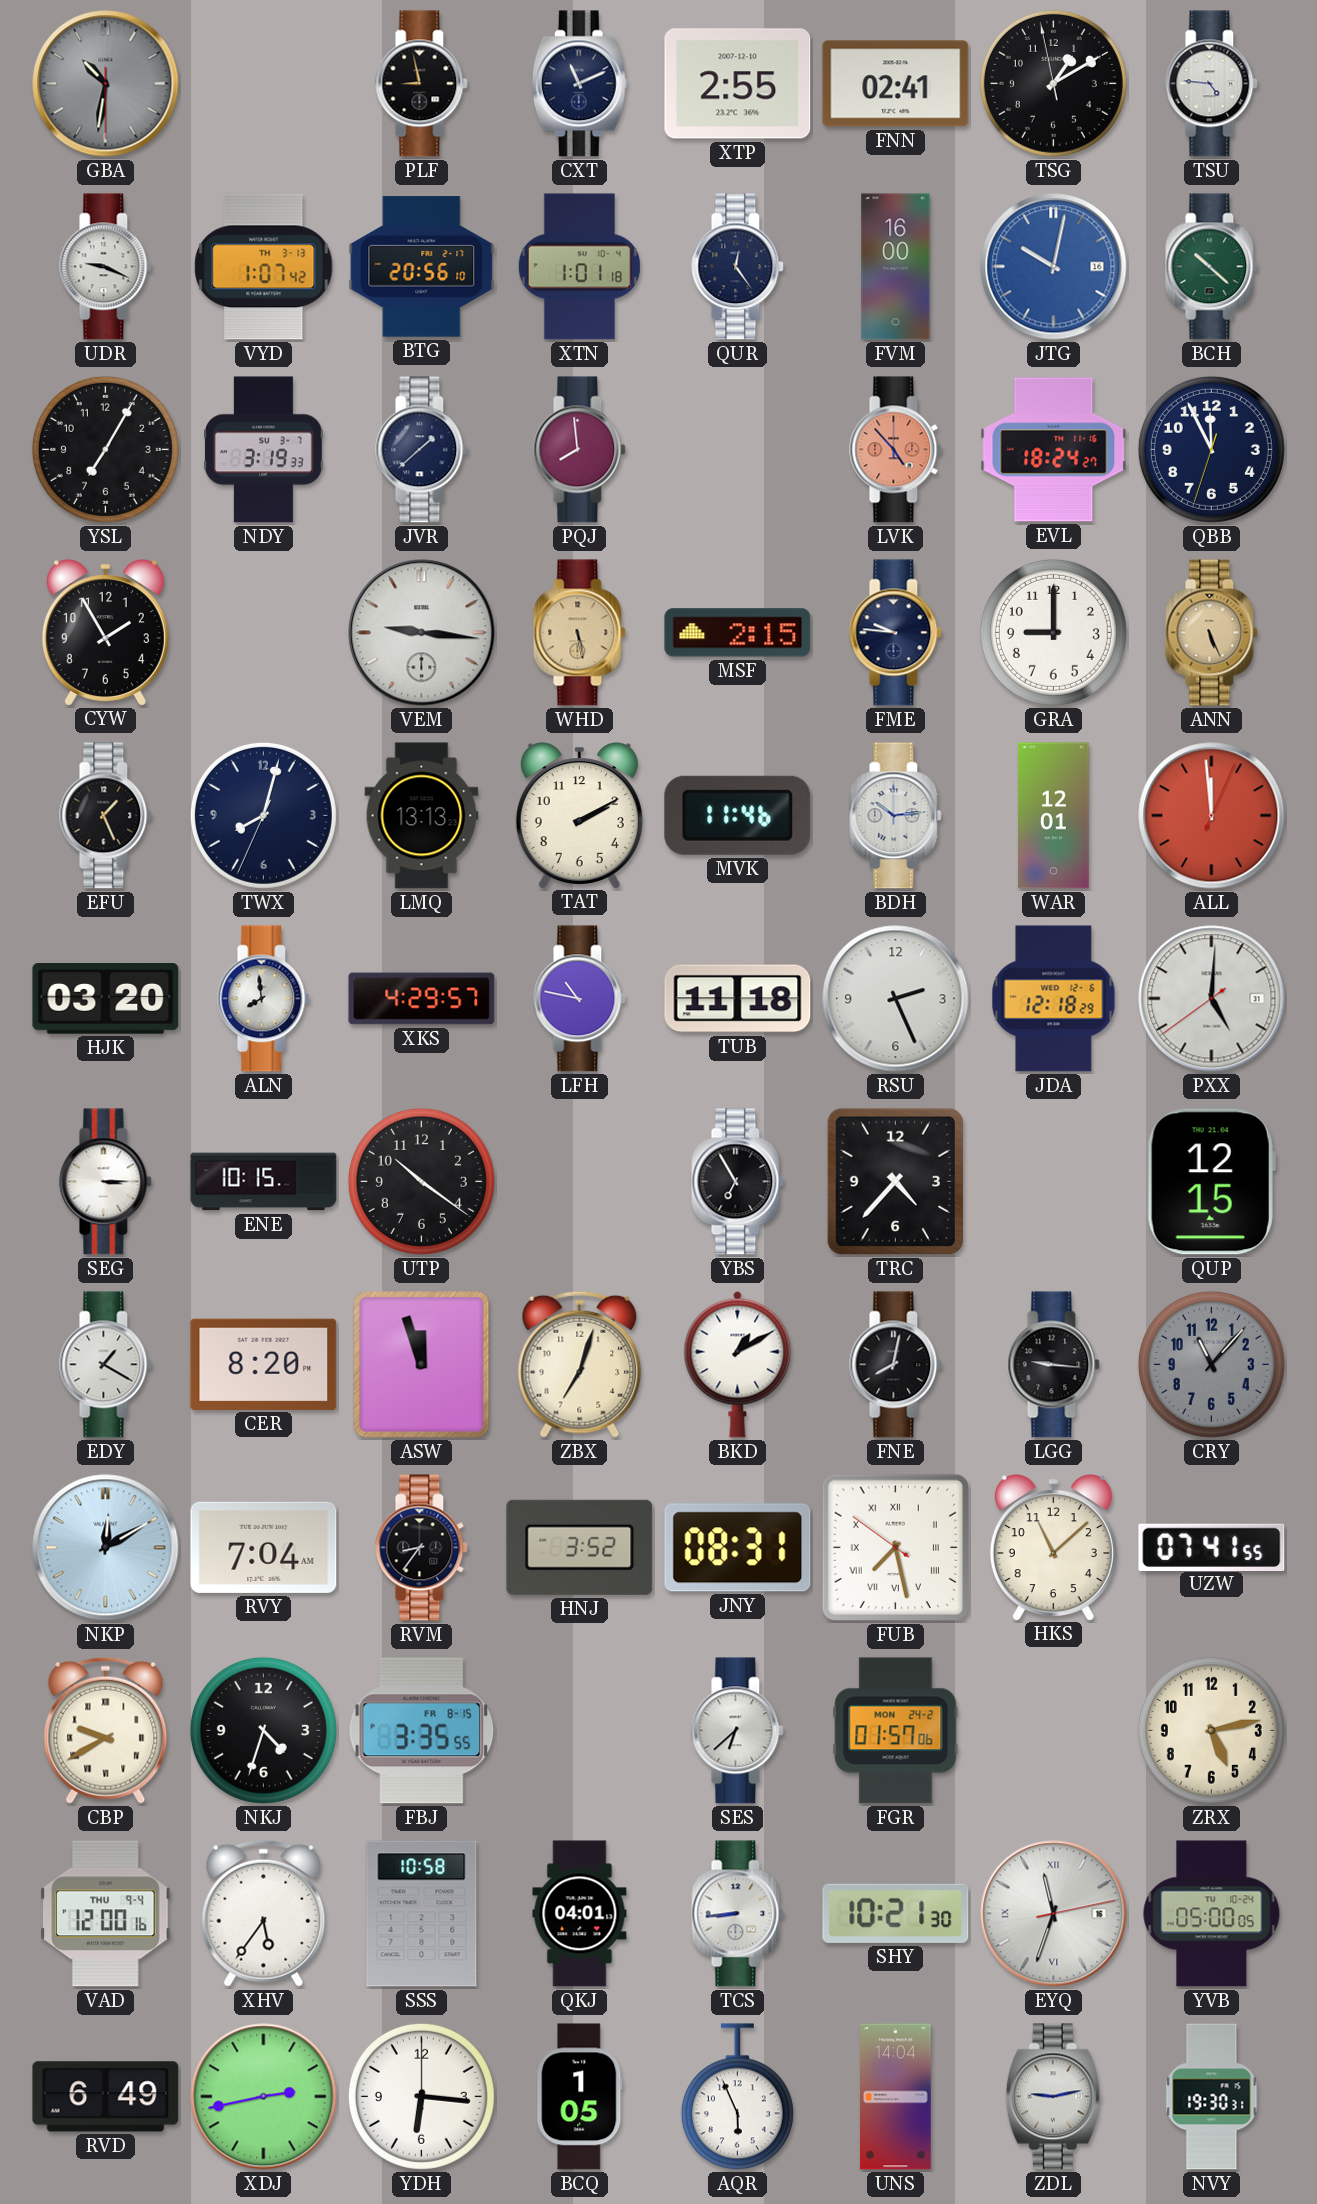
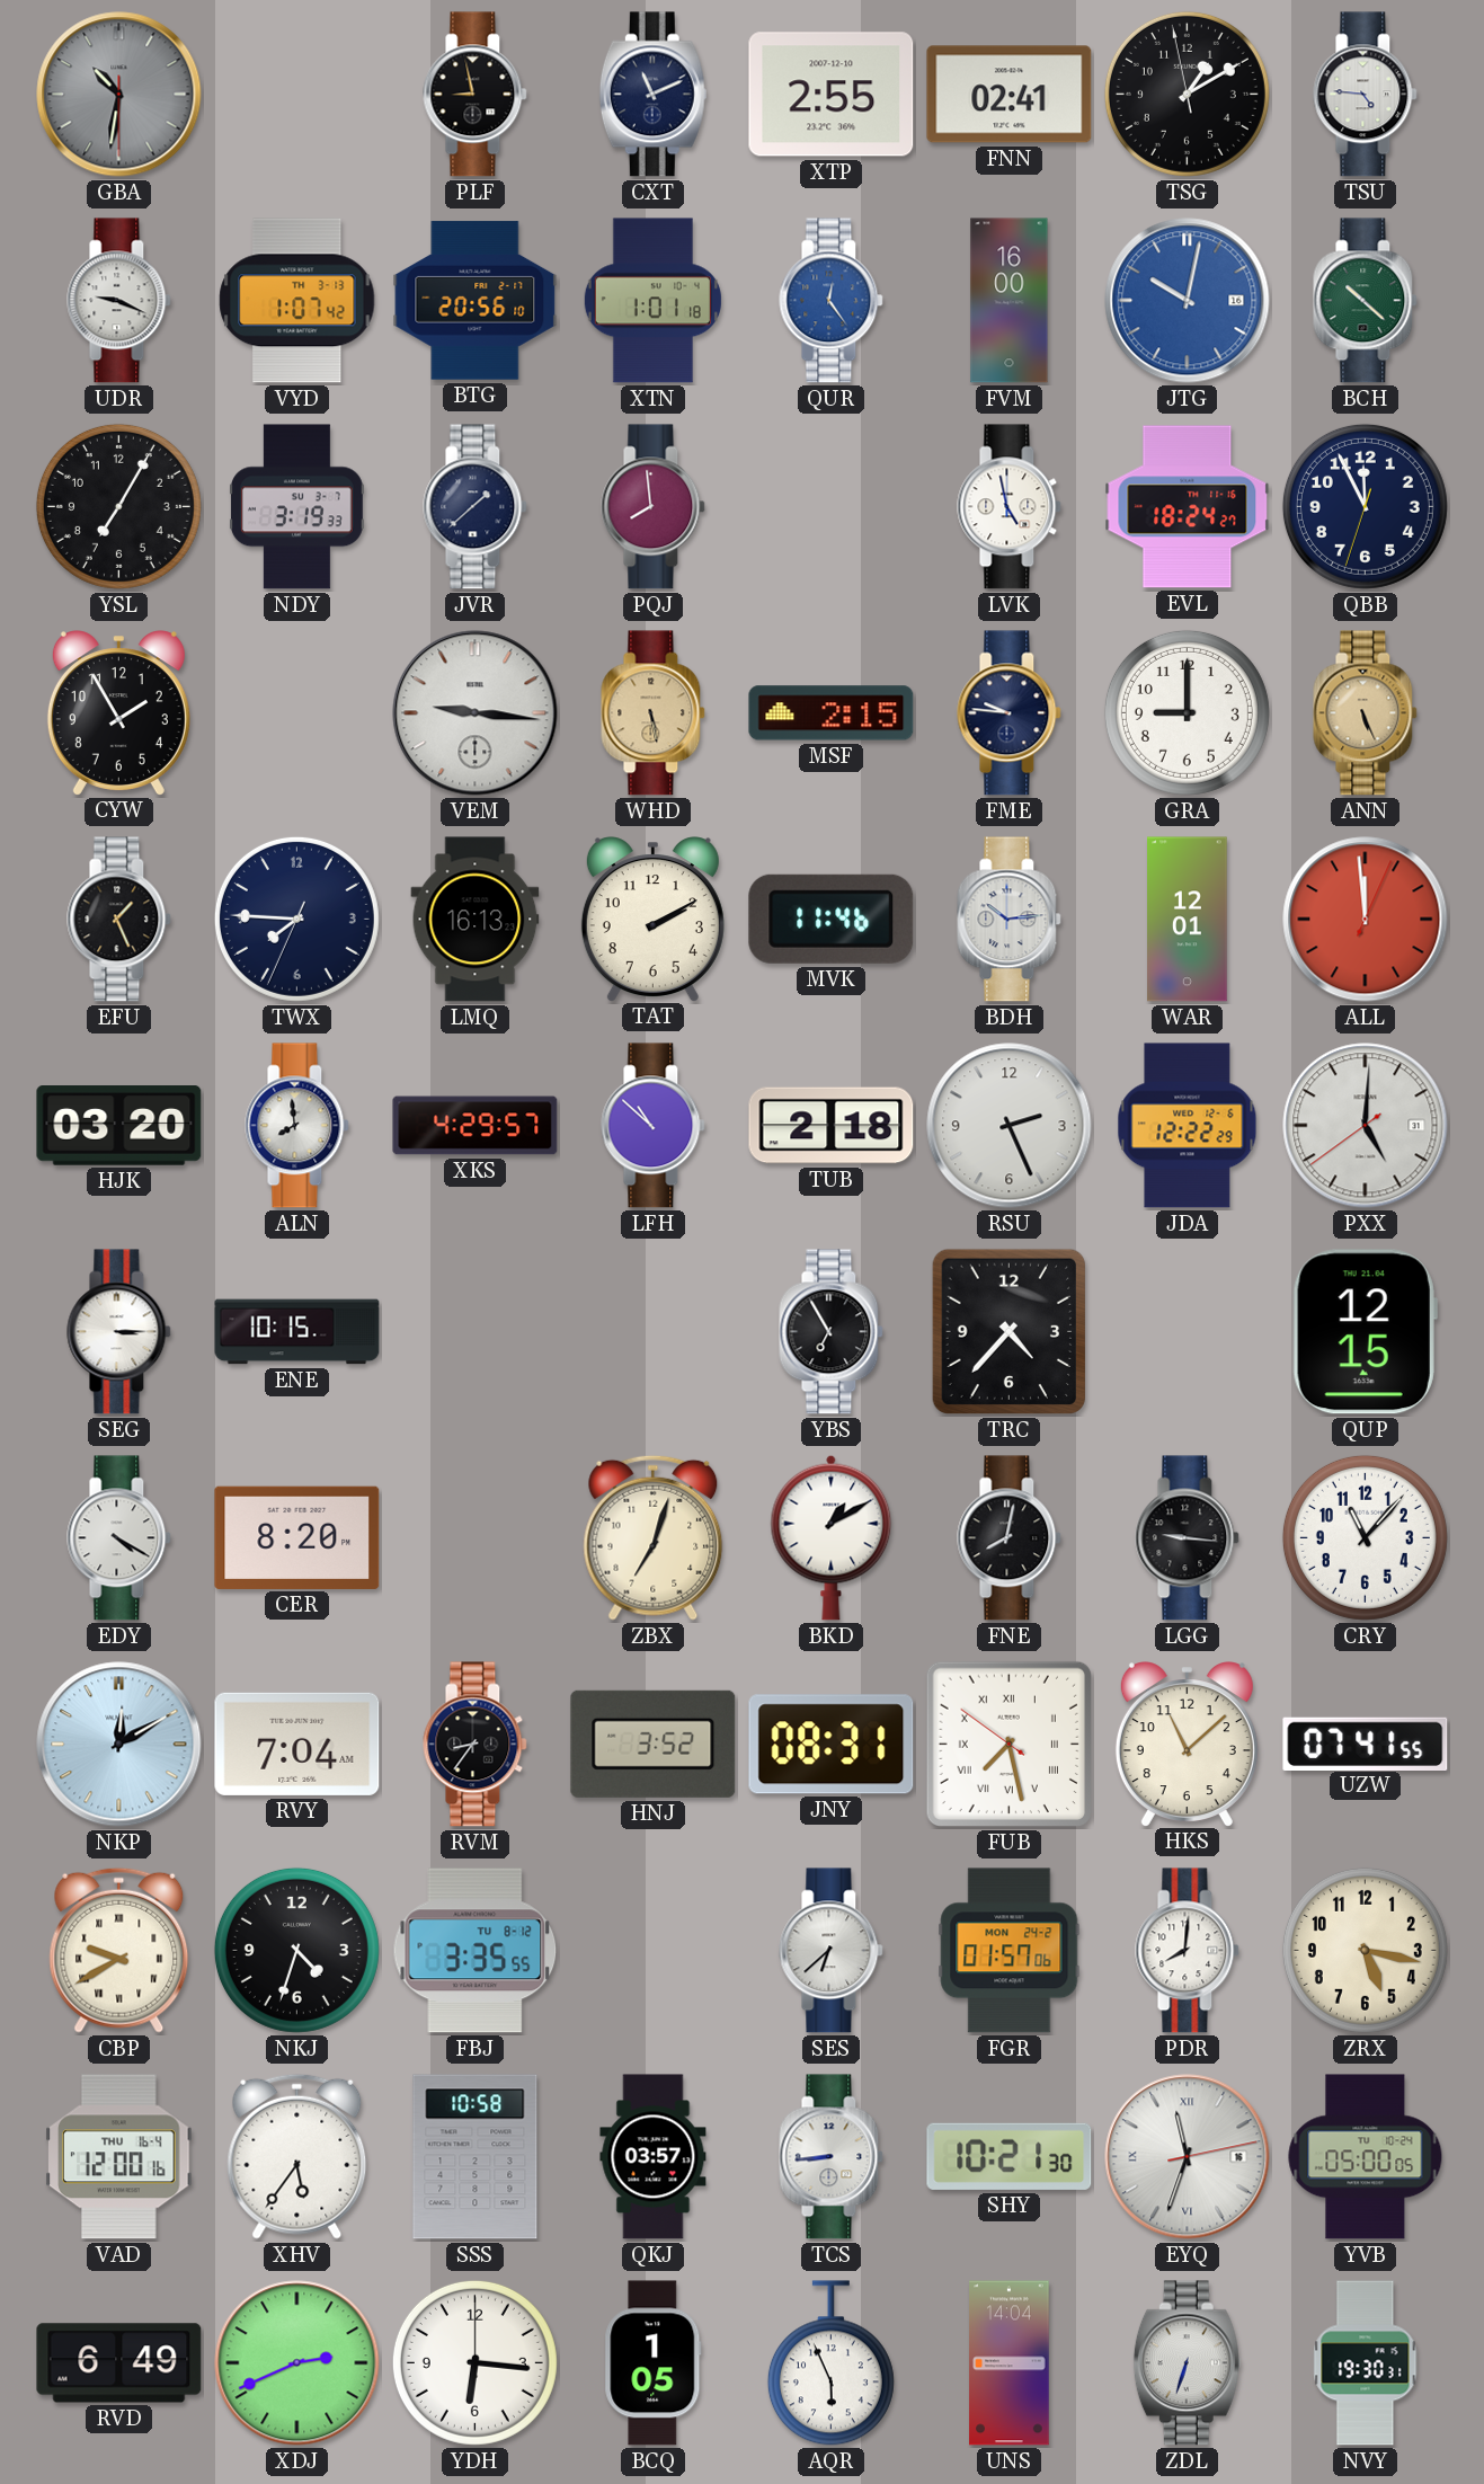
QUR dial: navy -> blue
LVK: 4:53 -> 4:58
LVK dial: salmon -> white
TWX: 8:02 -> 7:45
LMQ: 13:13 -> 16:13
LFH: 10:47 -> 10:52
TUB: 11:18 -> 2:18
JDA: 12:18 -> 12:22
UTP: 10:21 -> none
EDY: 1:20 -> 4:20
ASW: 11:57 -> none
CRY dial: grey -> white
FBJ date: FR 8-15 -> TU 8-12
PDR: none -> 8:01
ZRX: 5:13 -> 5:17
VAD date: THU 9-4 -> THU 16-4
QKJ: 04:01 -> 03:57
XDJ: 2:43 -> 2:41
ZDL: 9:13 -> 6:33
